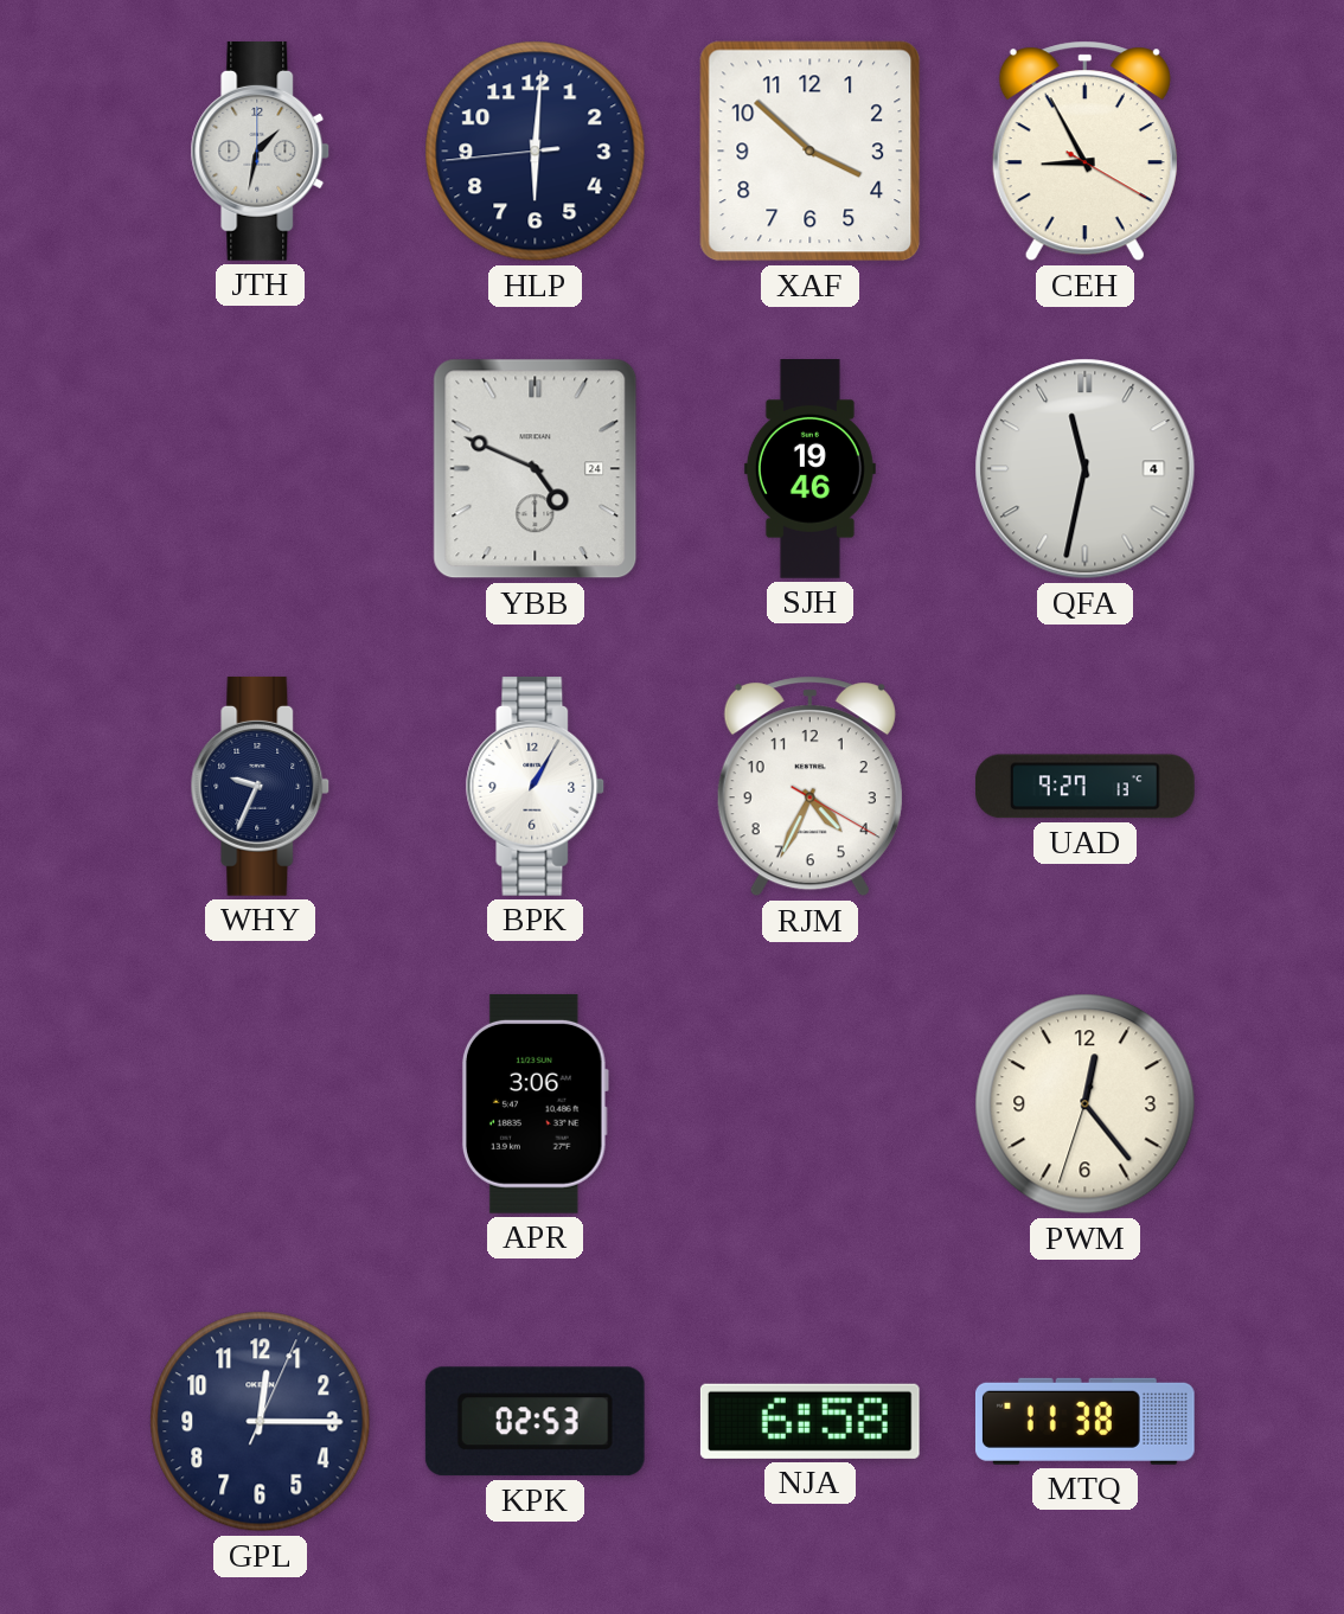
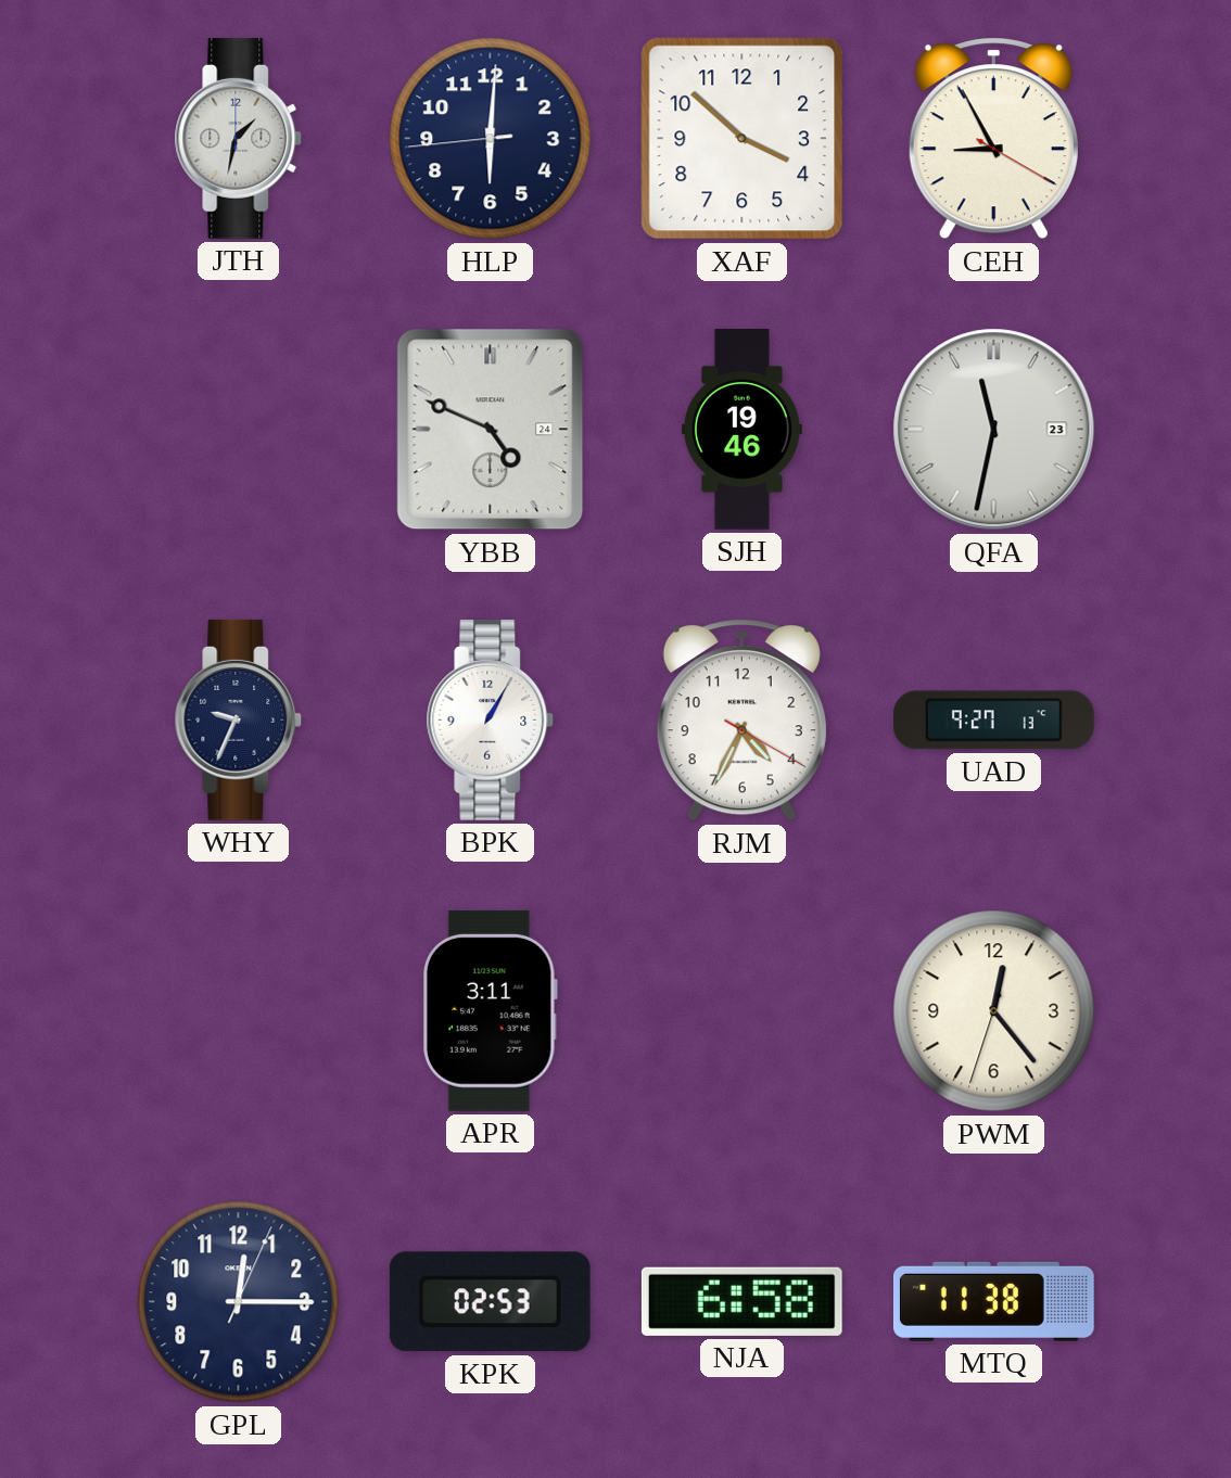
QFA date: 4 -> 23
APR: 3:06 -> 3:11
